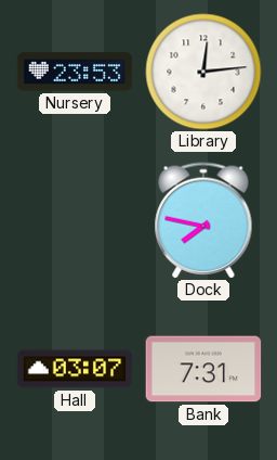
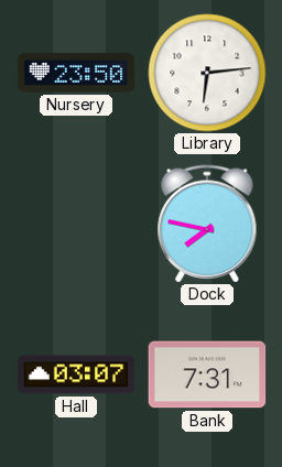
Nursery: 23:53 -> 23:50
Library: 12:14 -> 6:14
